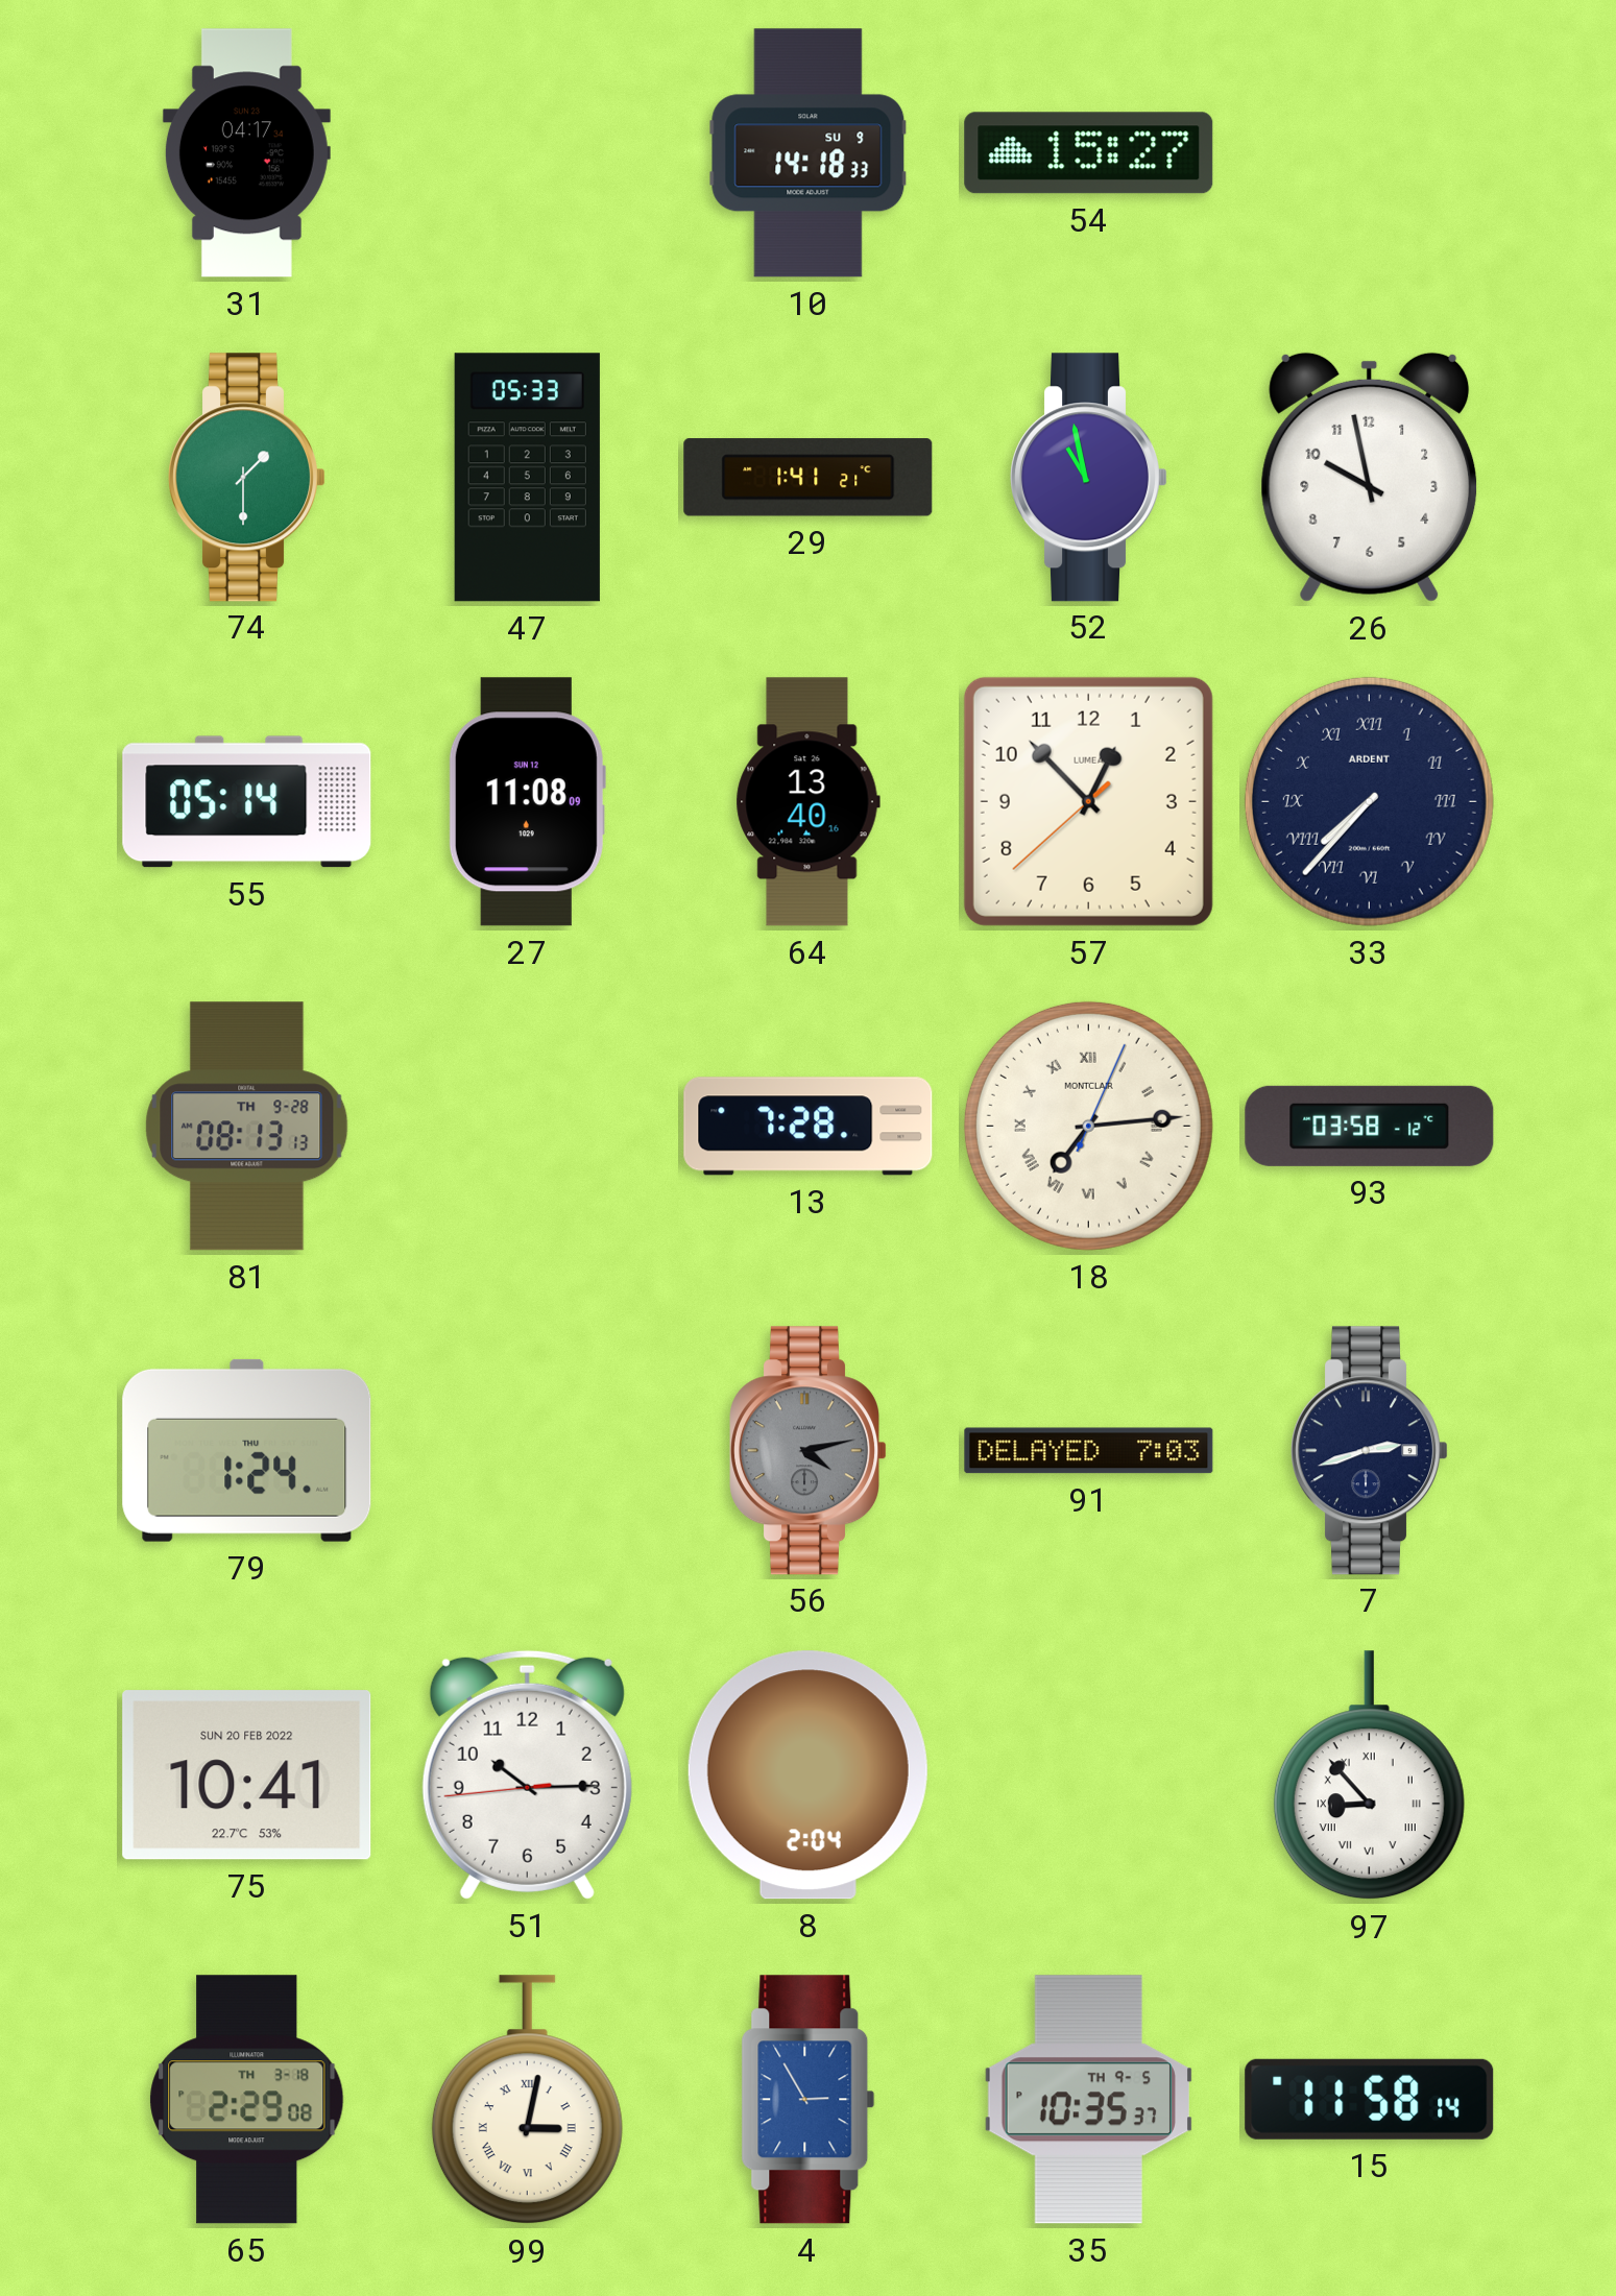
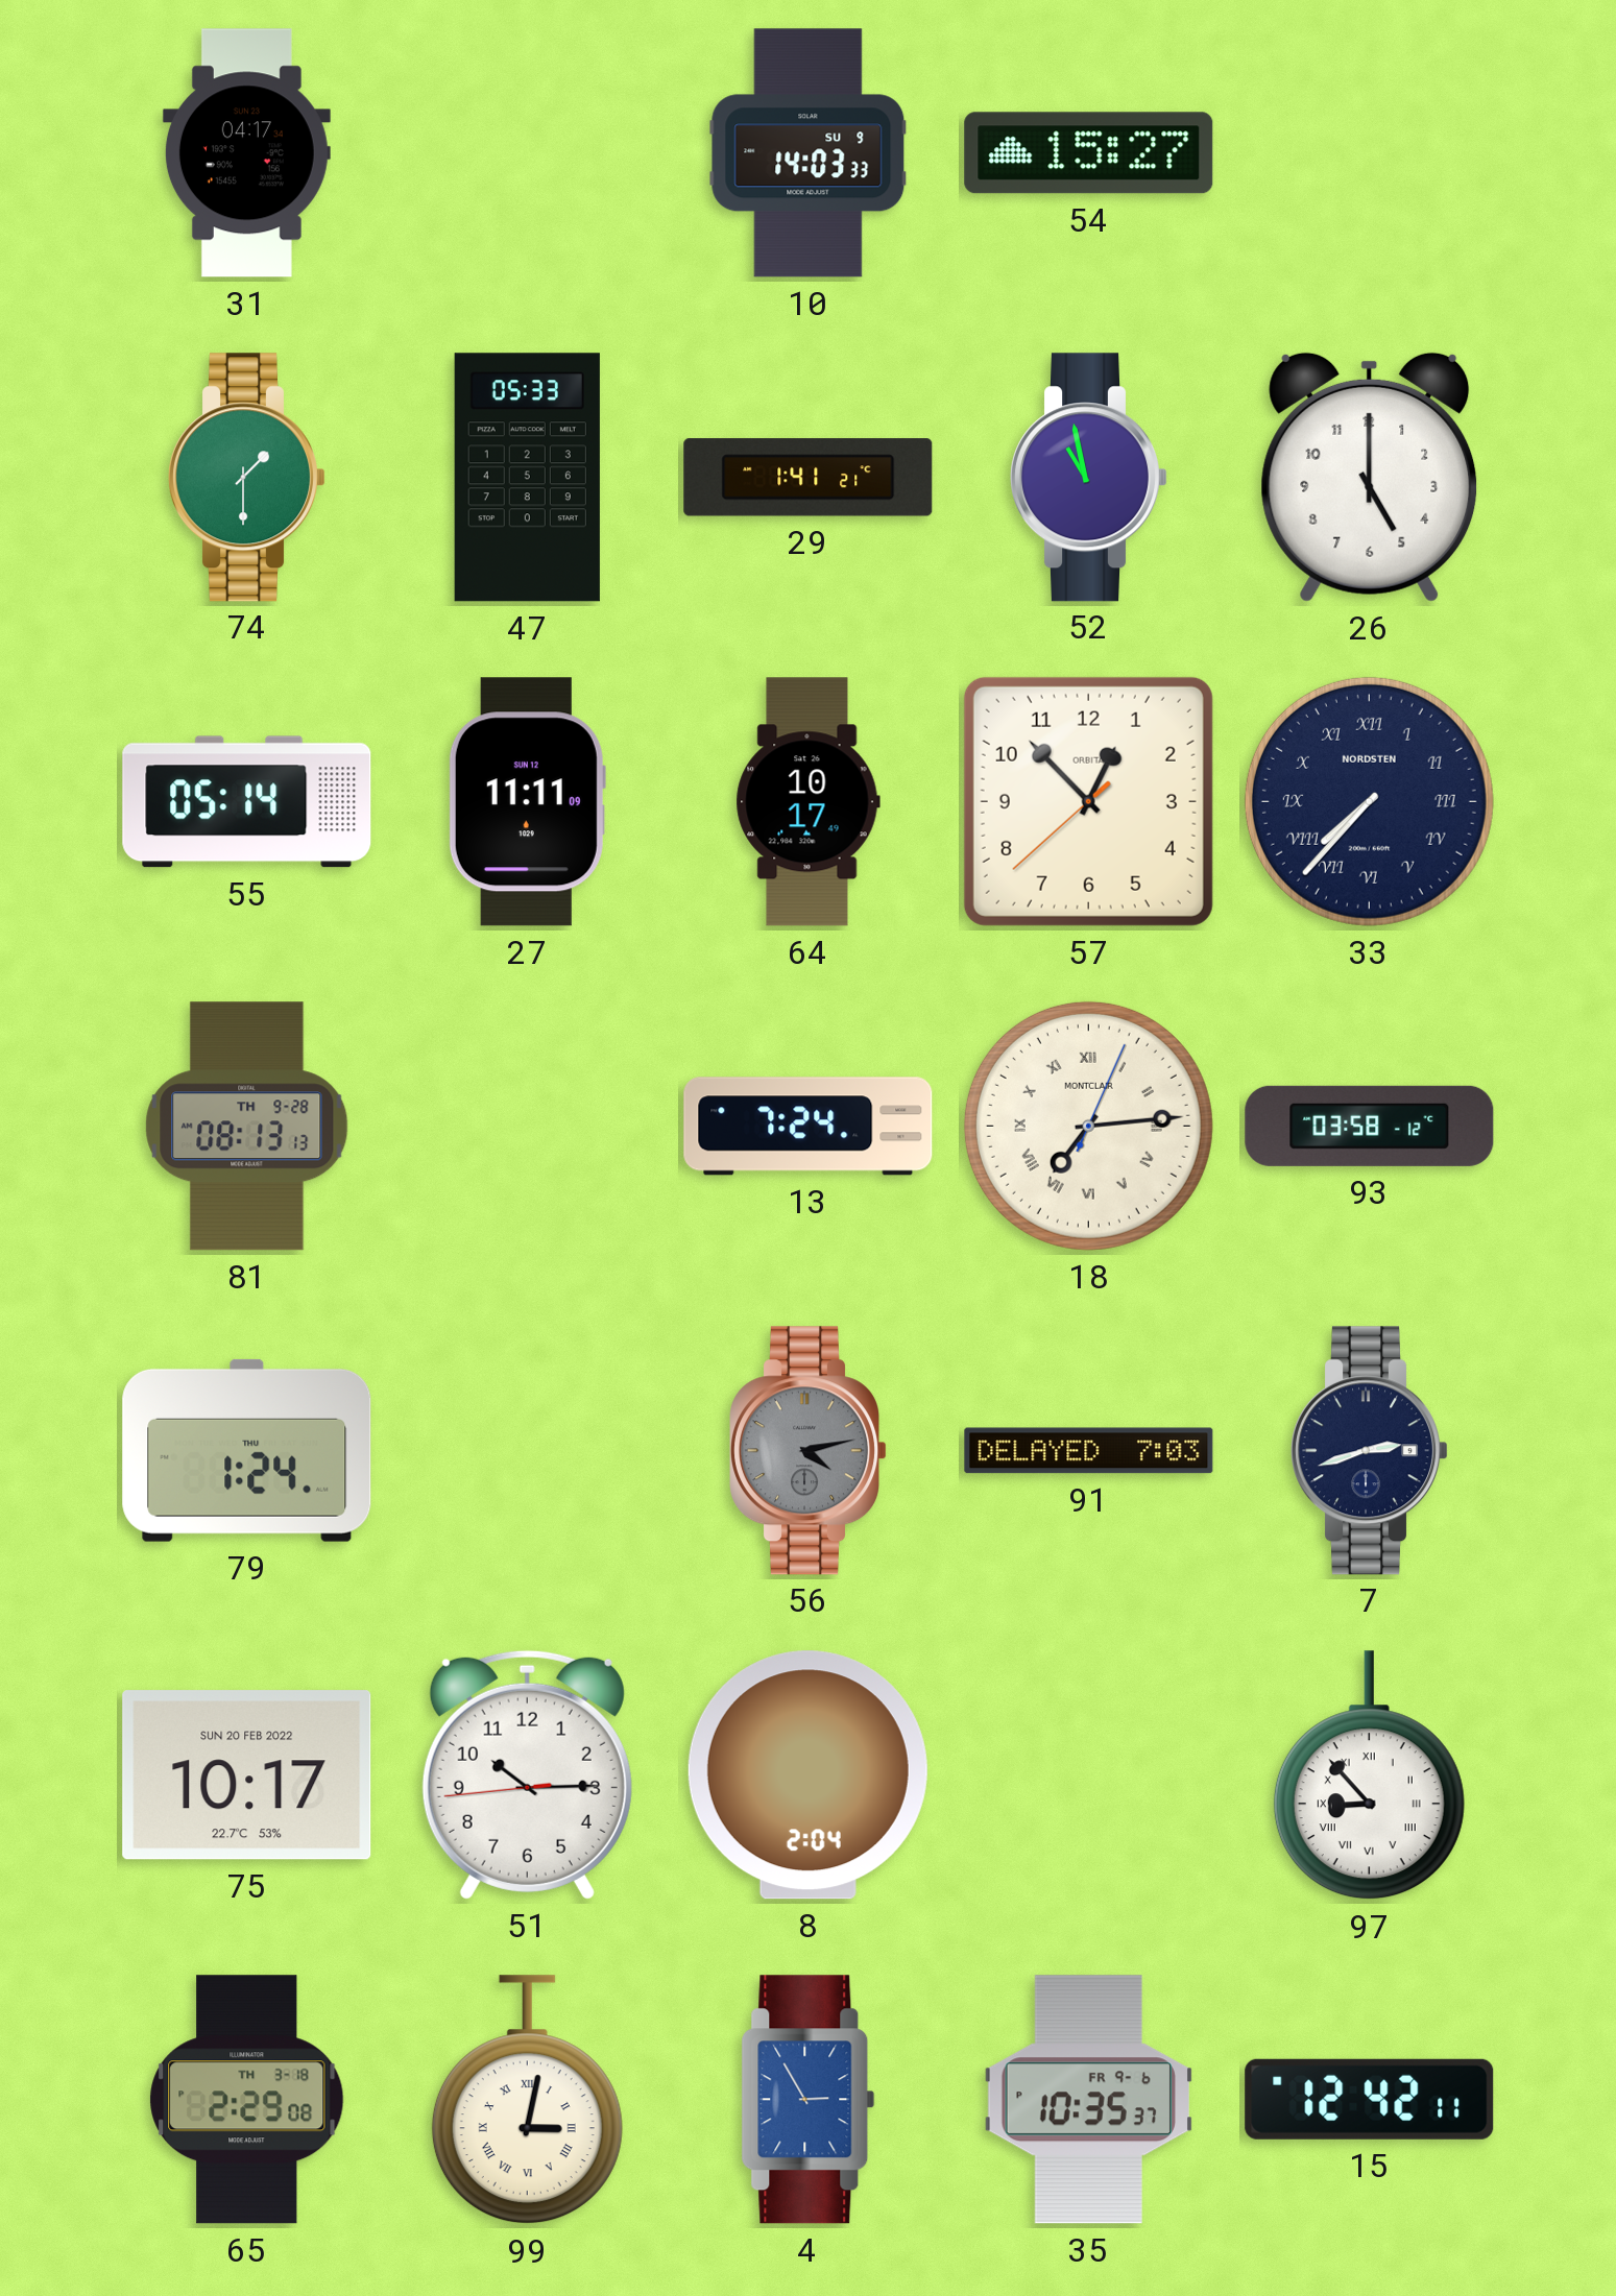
10: 14:18 -> 14:03
26: 9:58 -> 5:00
27: 11:08 -> 11:11
64: 13:40 -> 10:17
57 brand: LUMEA -> ORBITA
33 brand: ARDENT -> NORDSTEN
13: 7:28 -> 7:24
75: 10:41 -> 10:17
35 date: TH 9-5 -> FR 9-6
15: 11:58 -> 12:42
